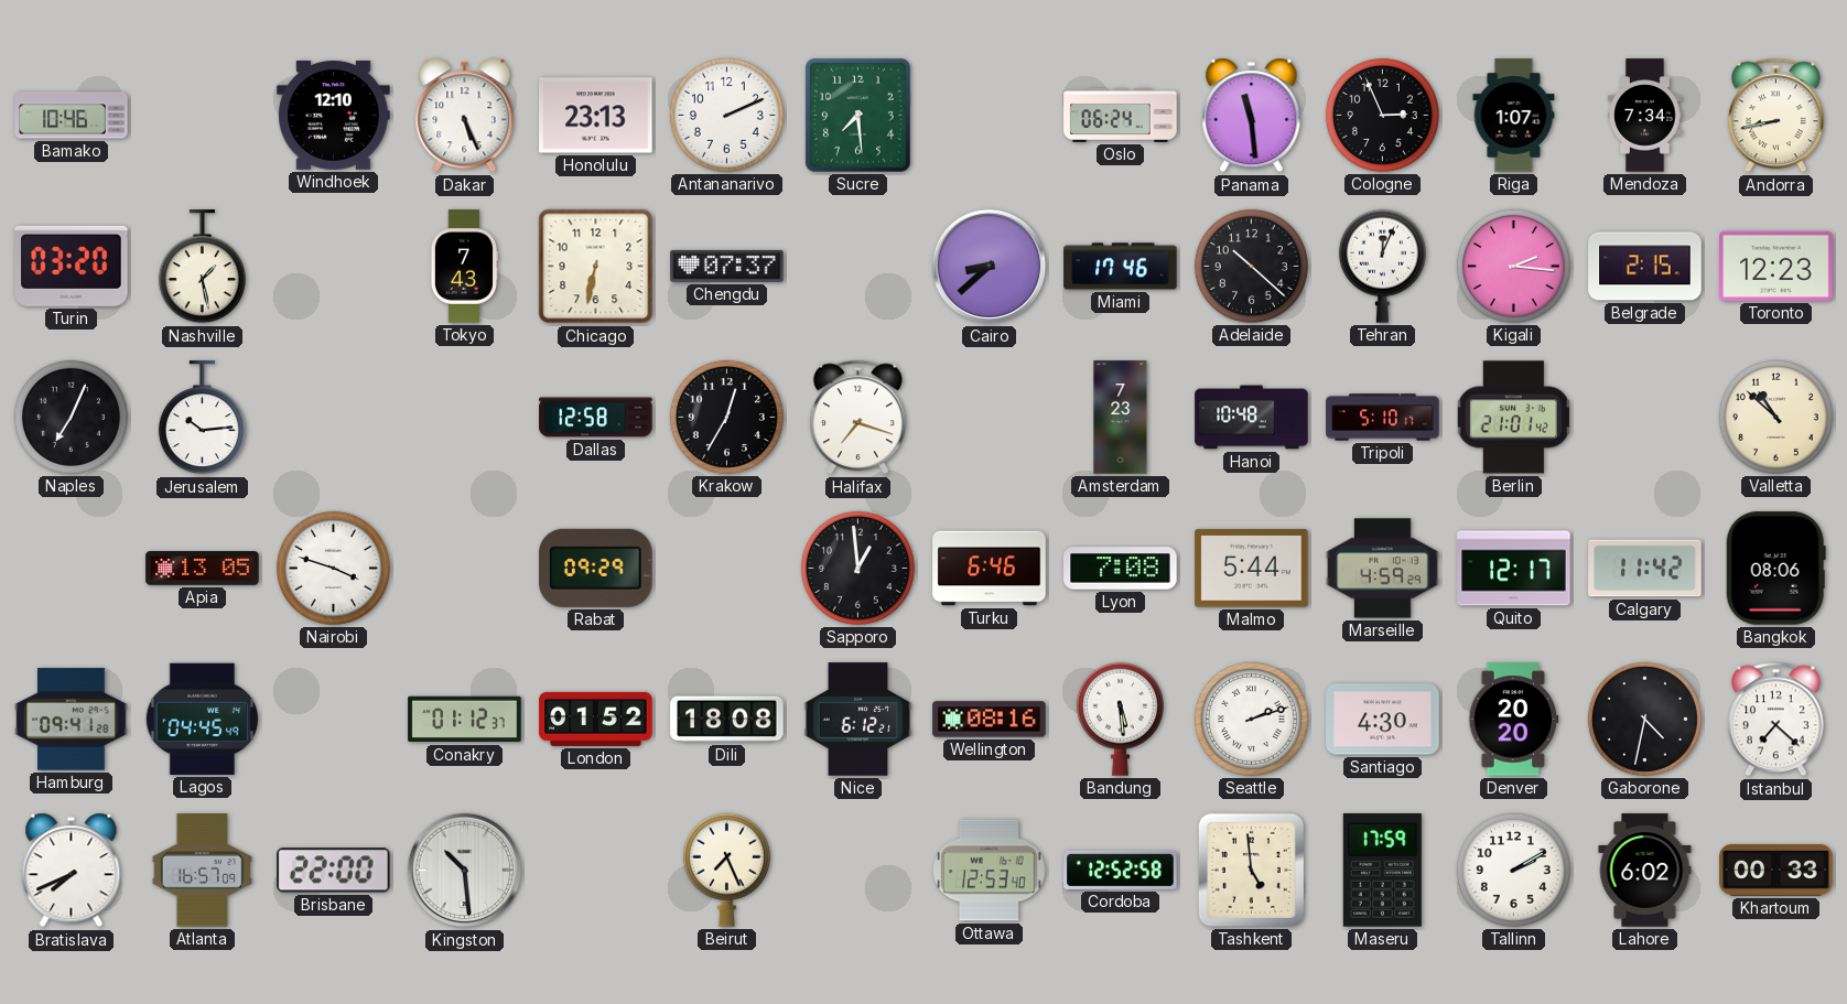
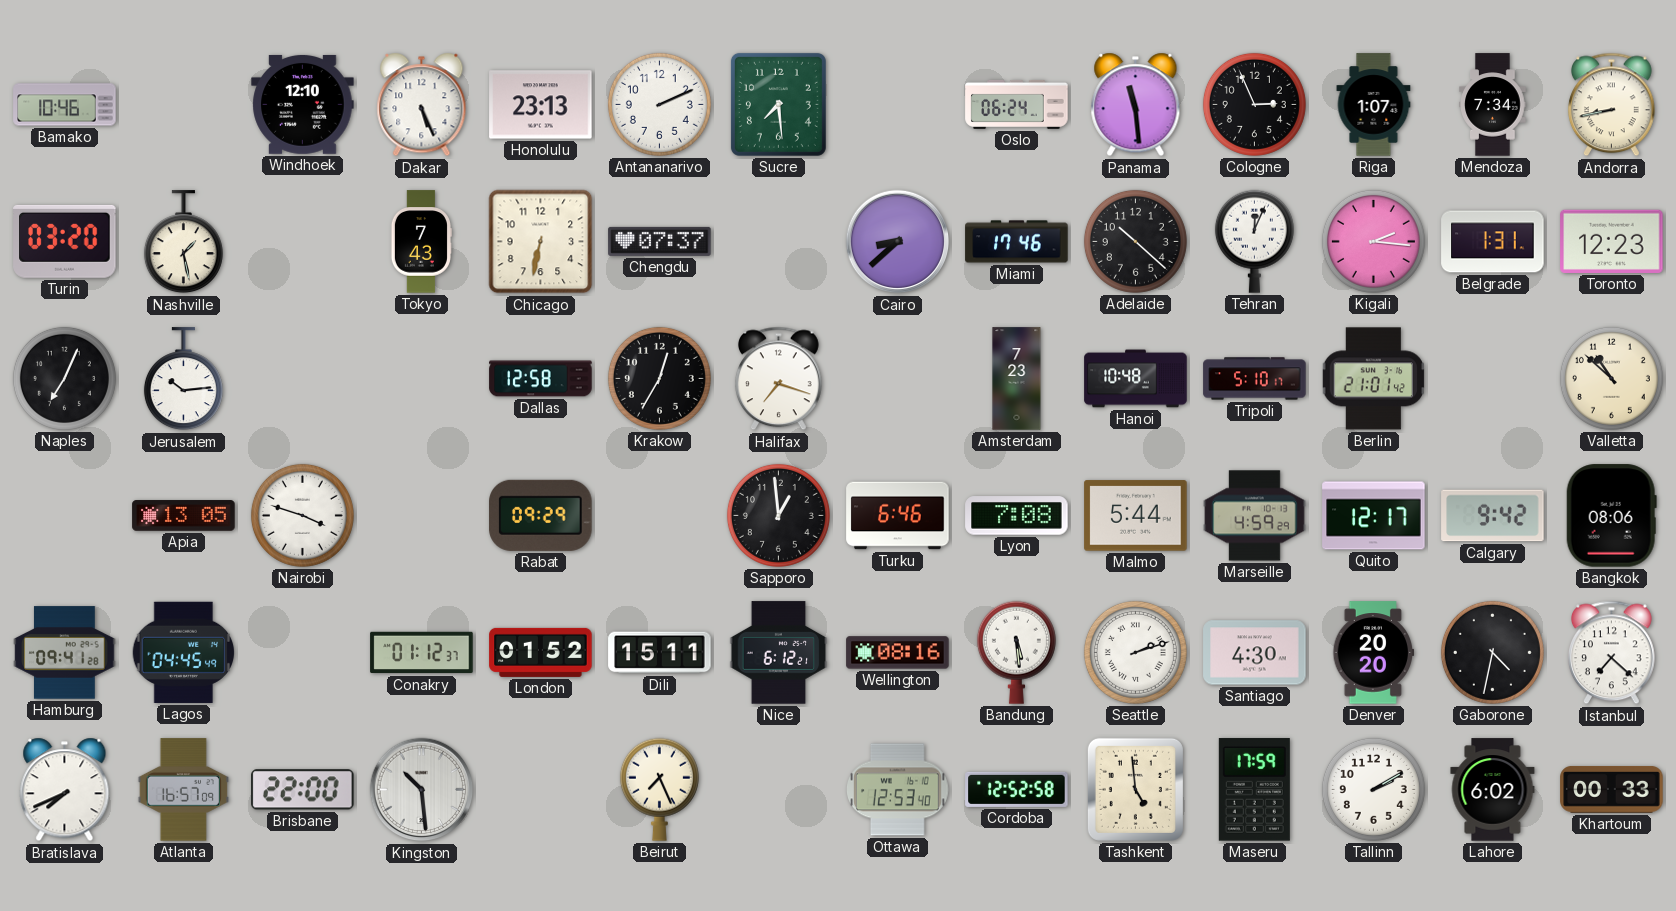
Belgrade: 2:15 -> 1:31
Calgary: 11:42 -> 9:42
Dili: 18:08 -> 15:11
